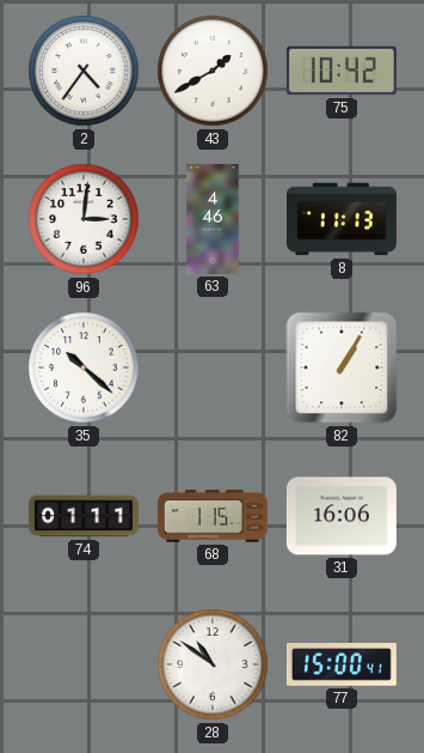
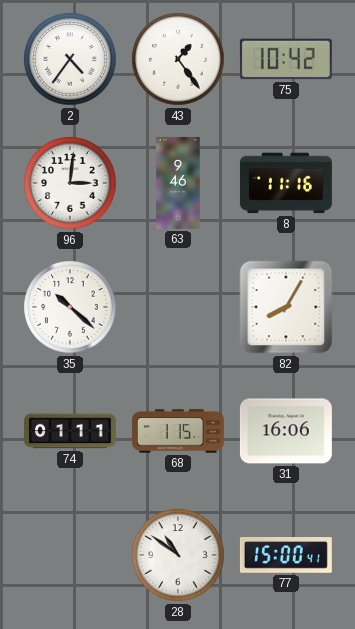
43: 1:40 -> 1:24
63: 4:46 -> 9:46
8: 11:13 -> 11:16
82: 1:05 -> 8:05
